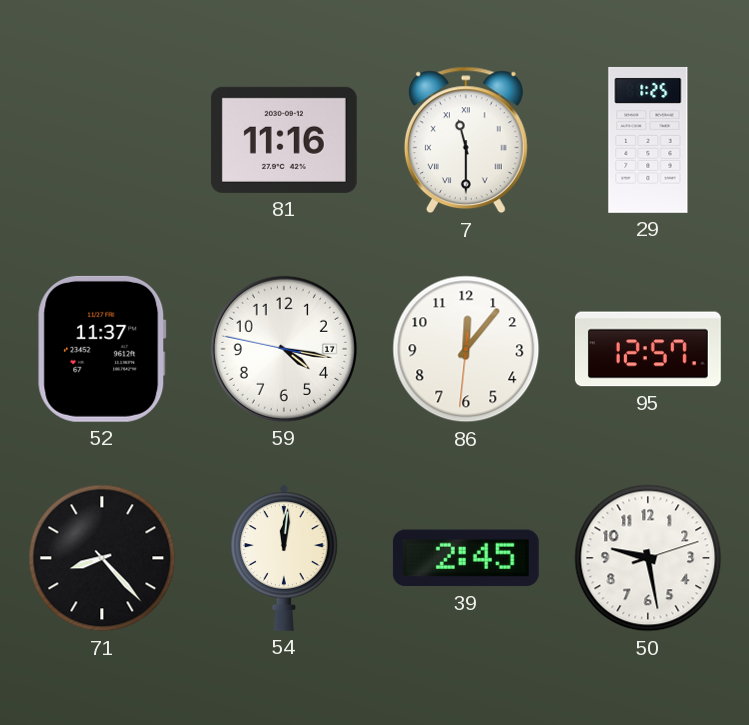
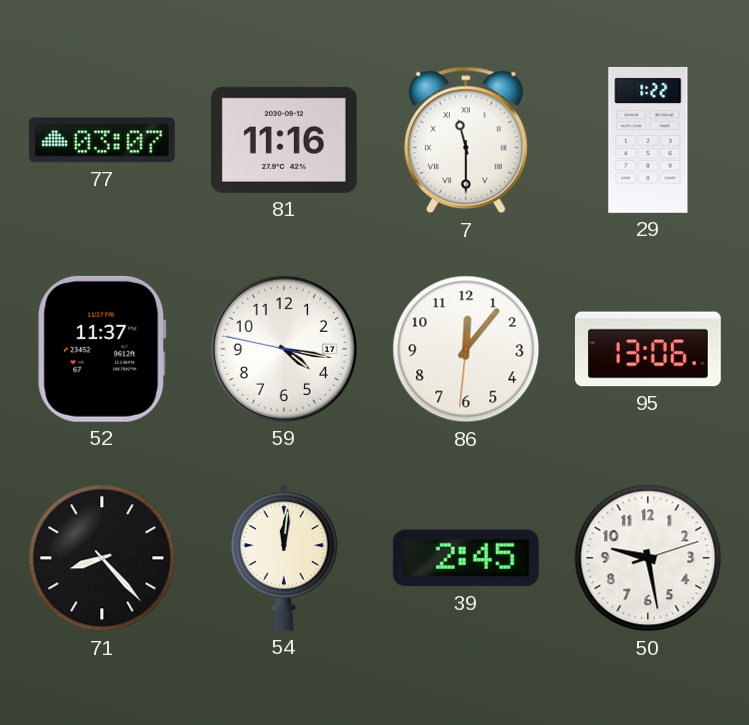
77: none -> 03:07
29: 1:25 -> 1:22
95: 12:57 -> 13:06
